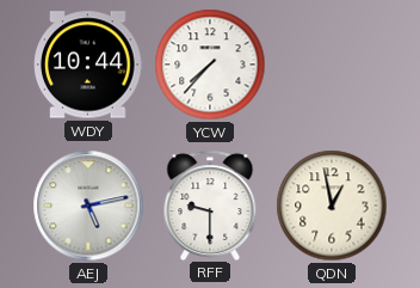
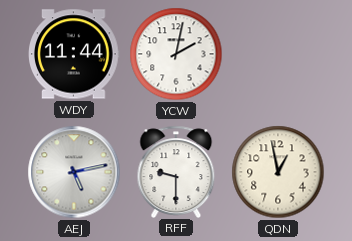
WDY: 10:44 -> 11:44
YCW: 7:37 -> 2:02
